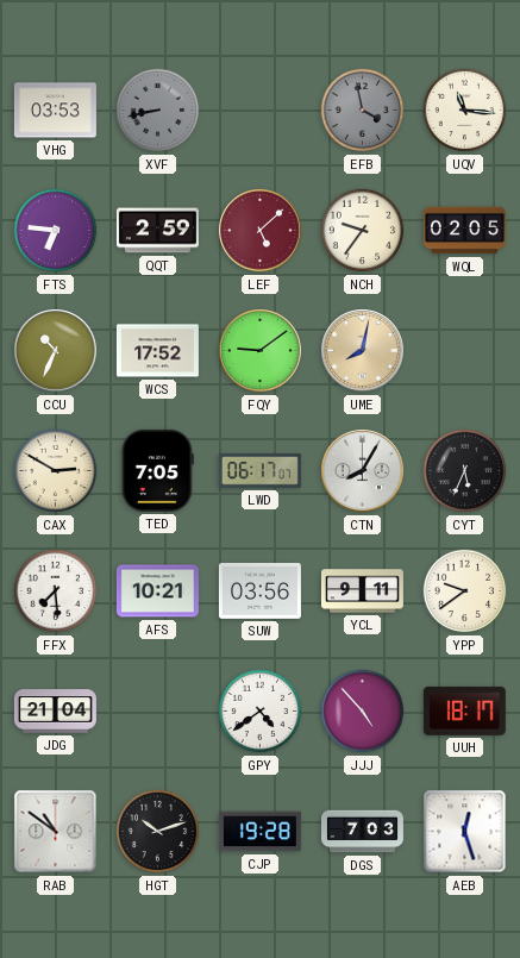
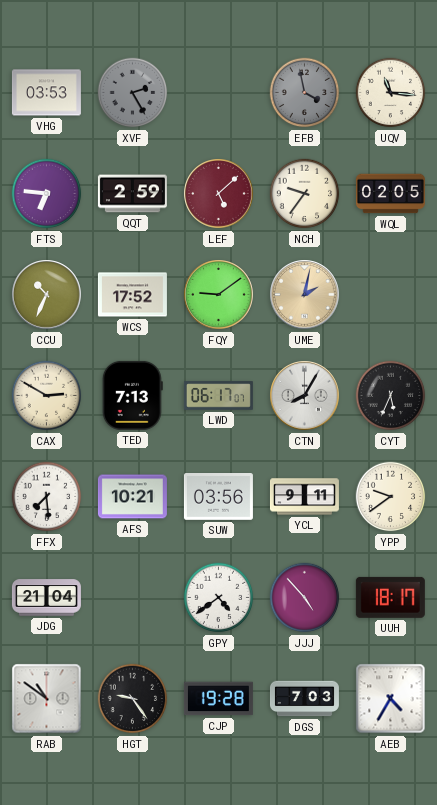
XVF: 8:43 -> 2:25
UME: 8:02 -> 2:02
TED: 7:05 -> 7:13
HGT: 10:12 -> 9:24
AEB: 12:27 -> 4:35
